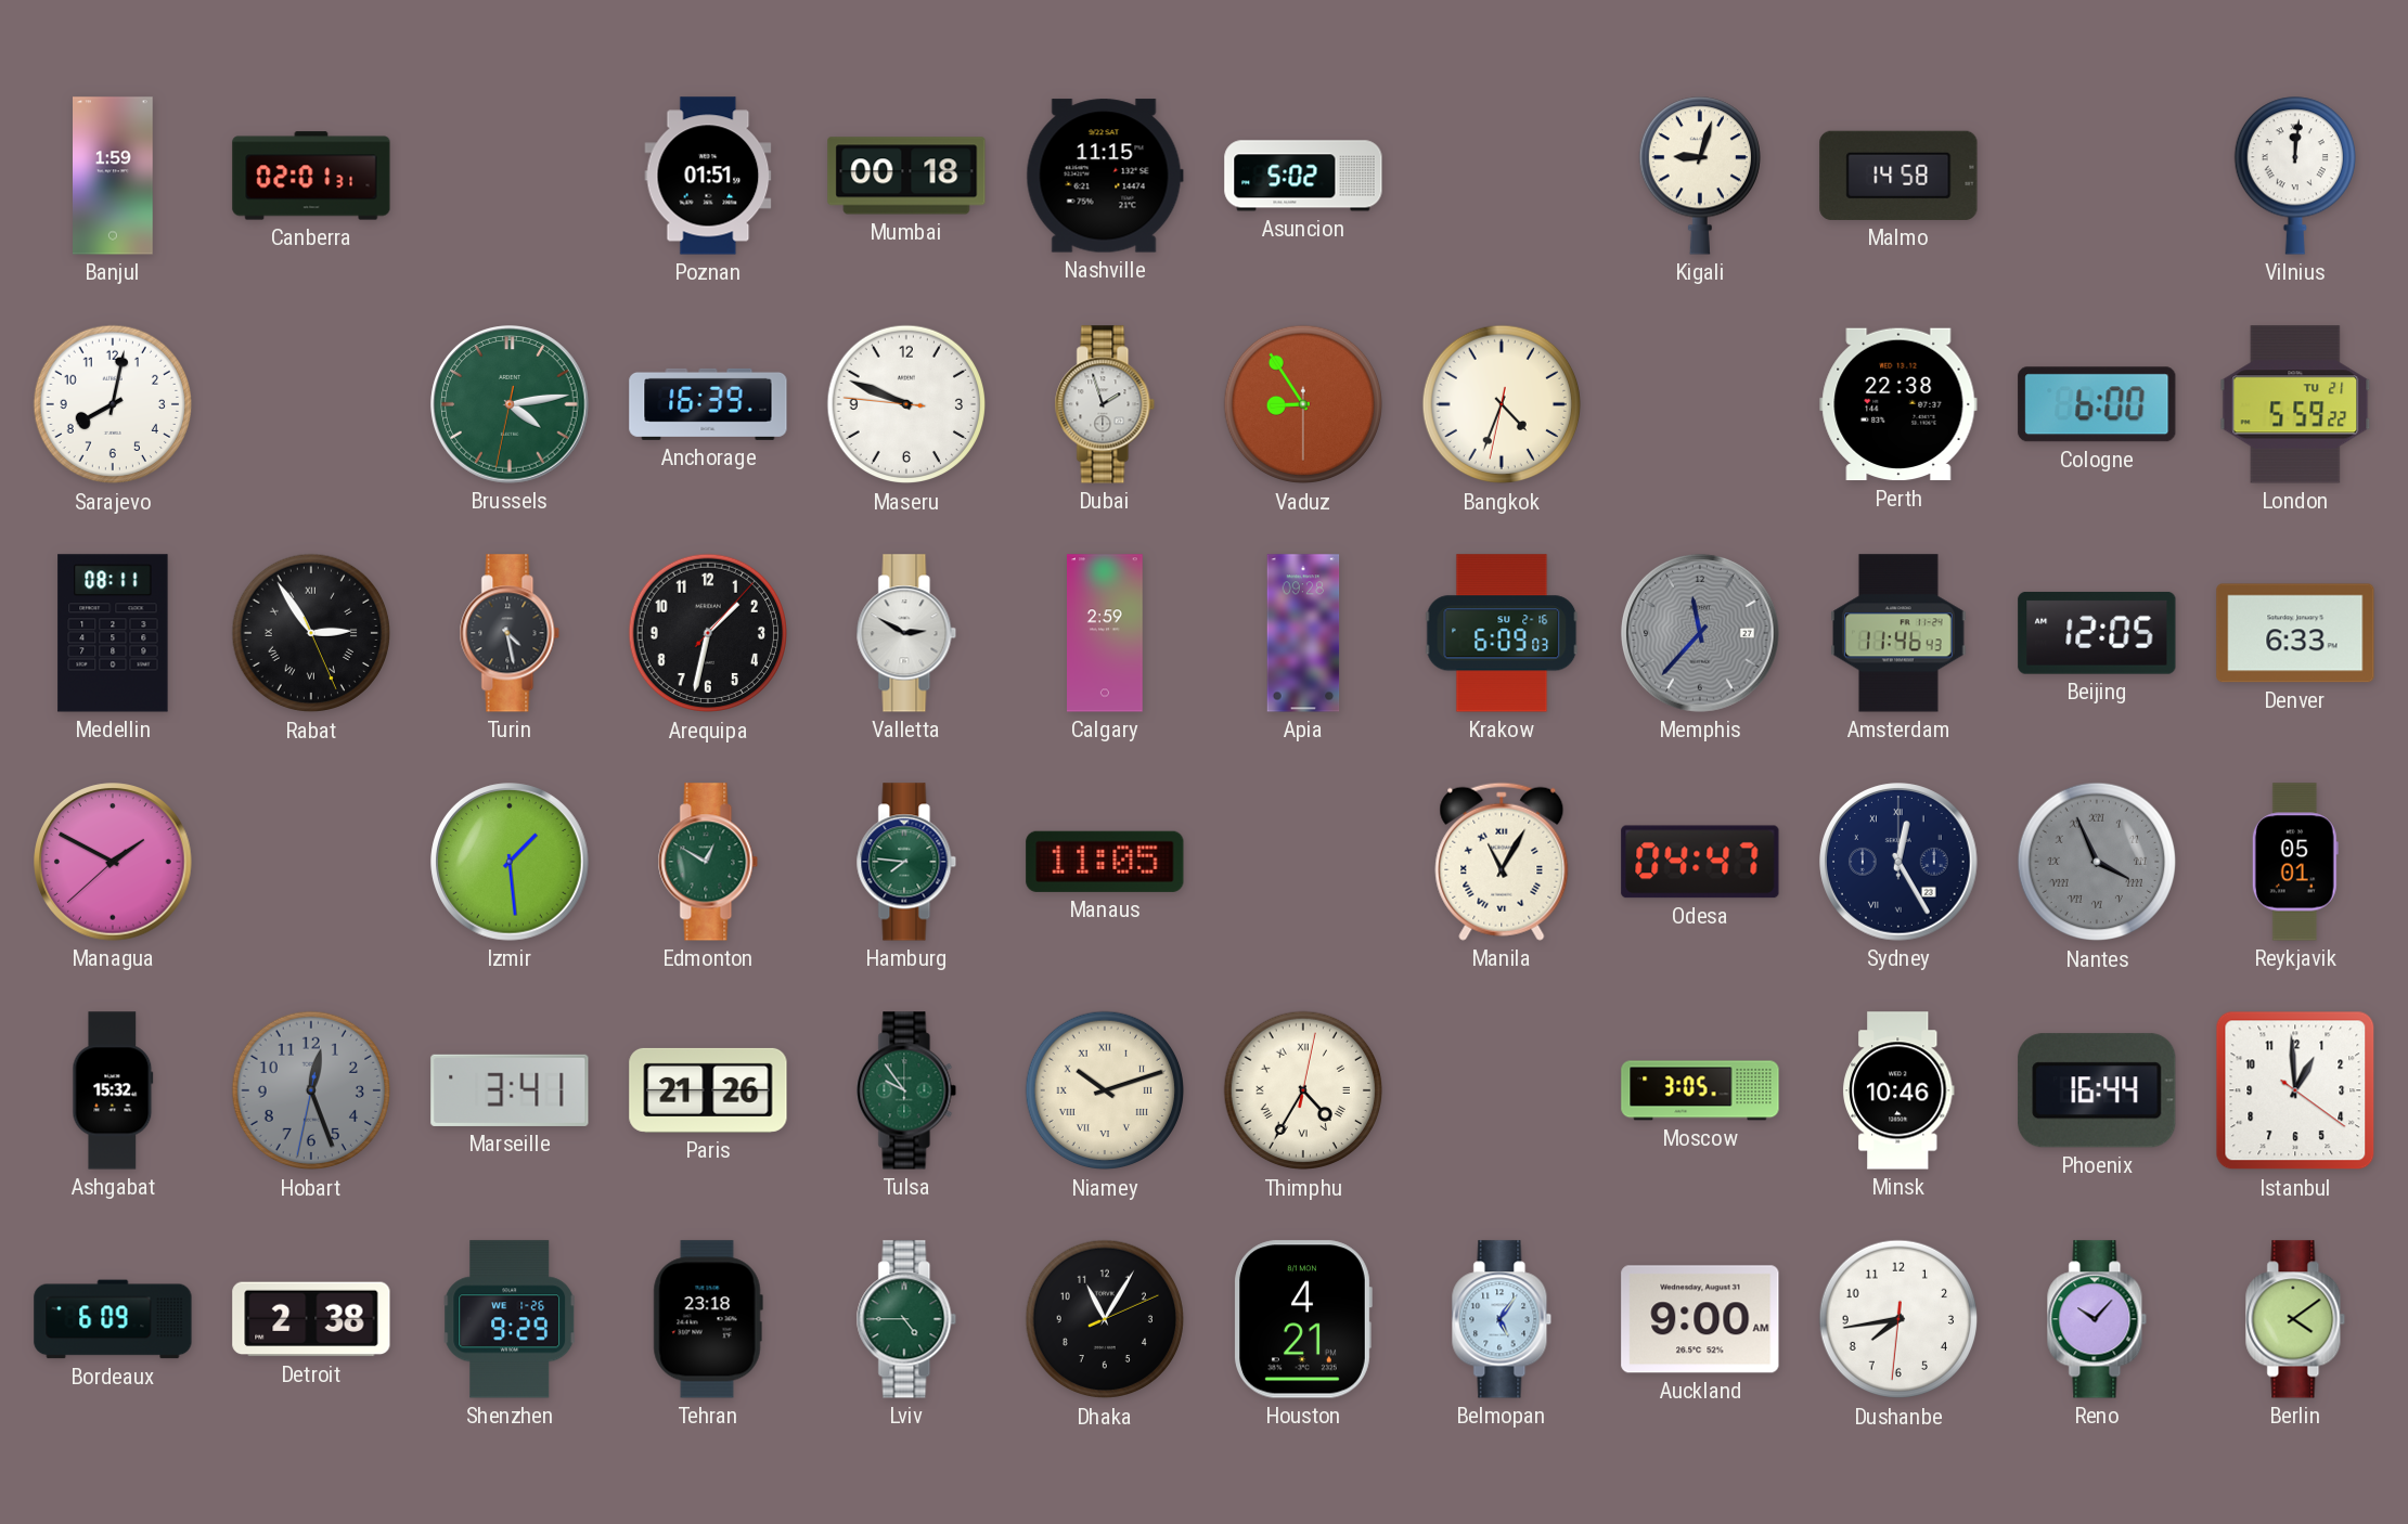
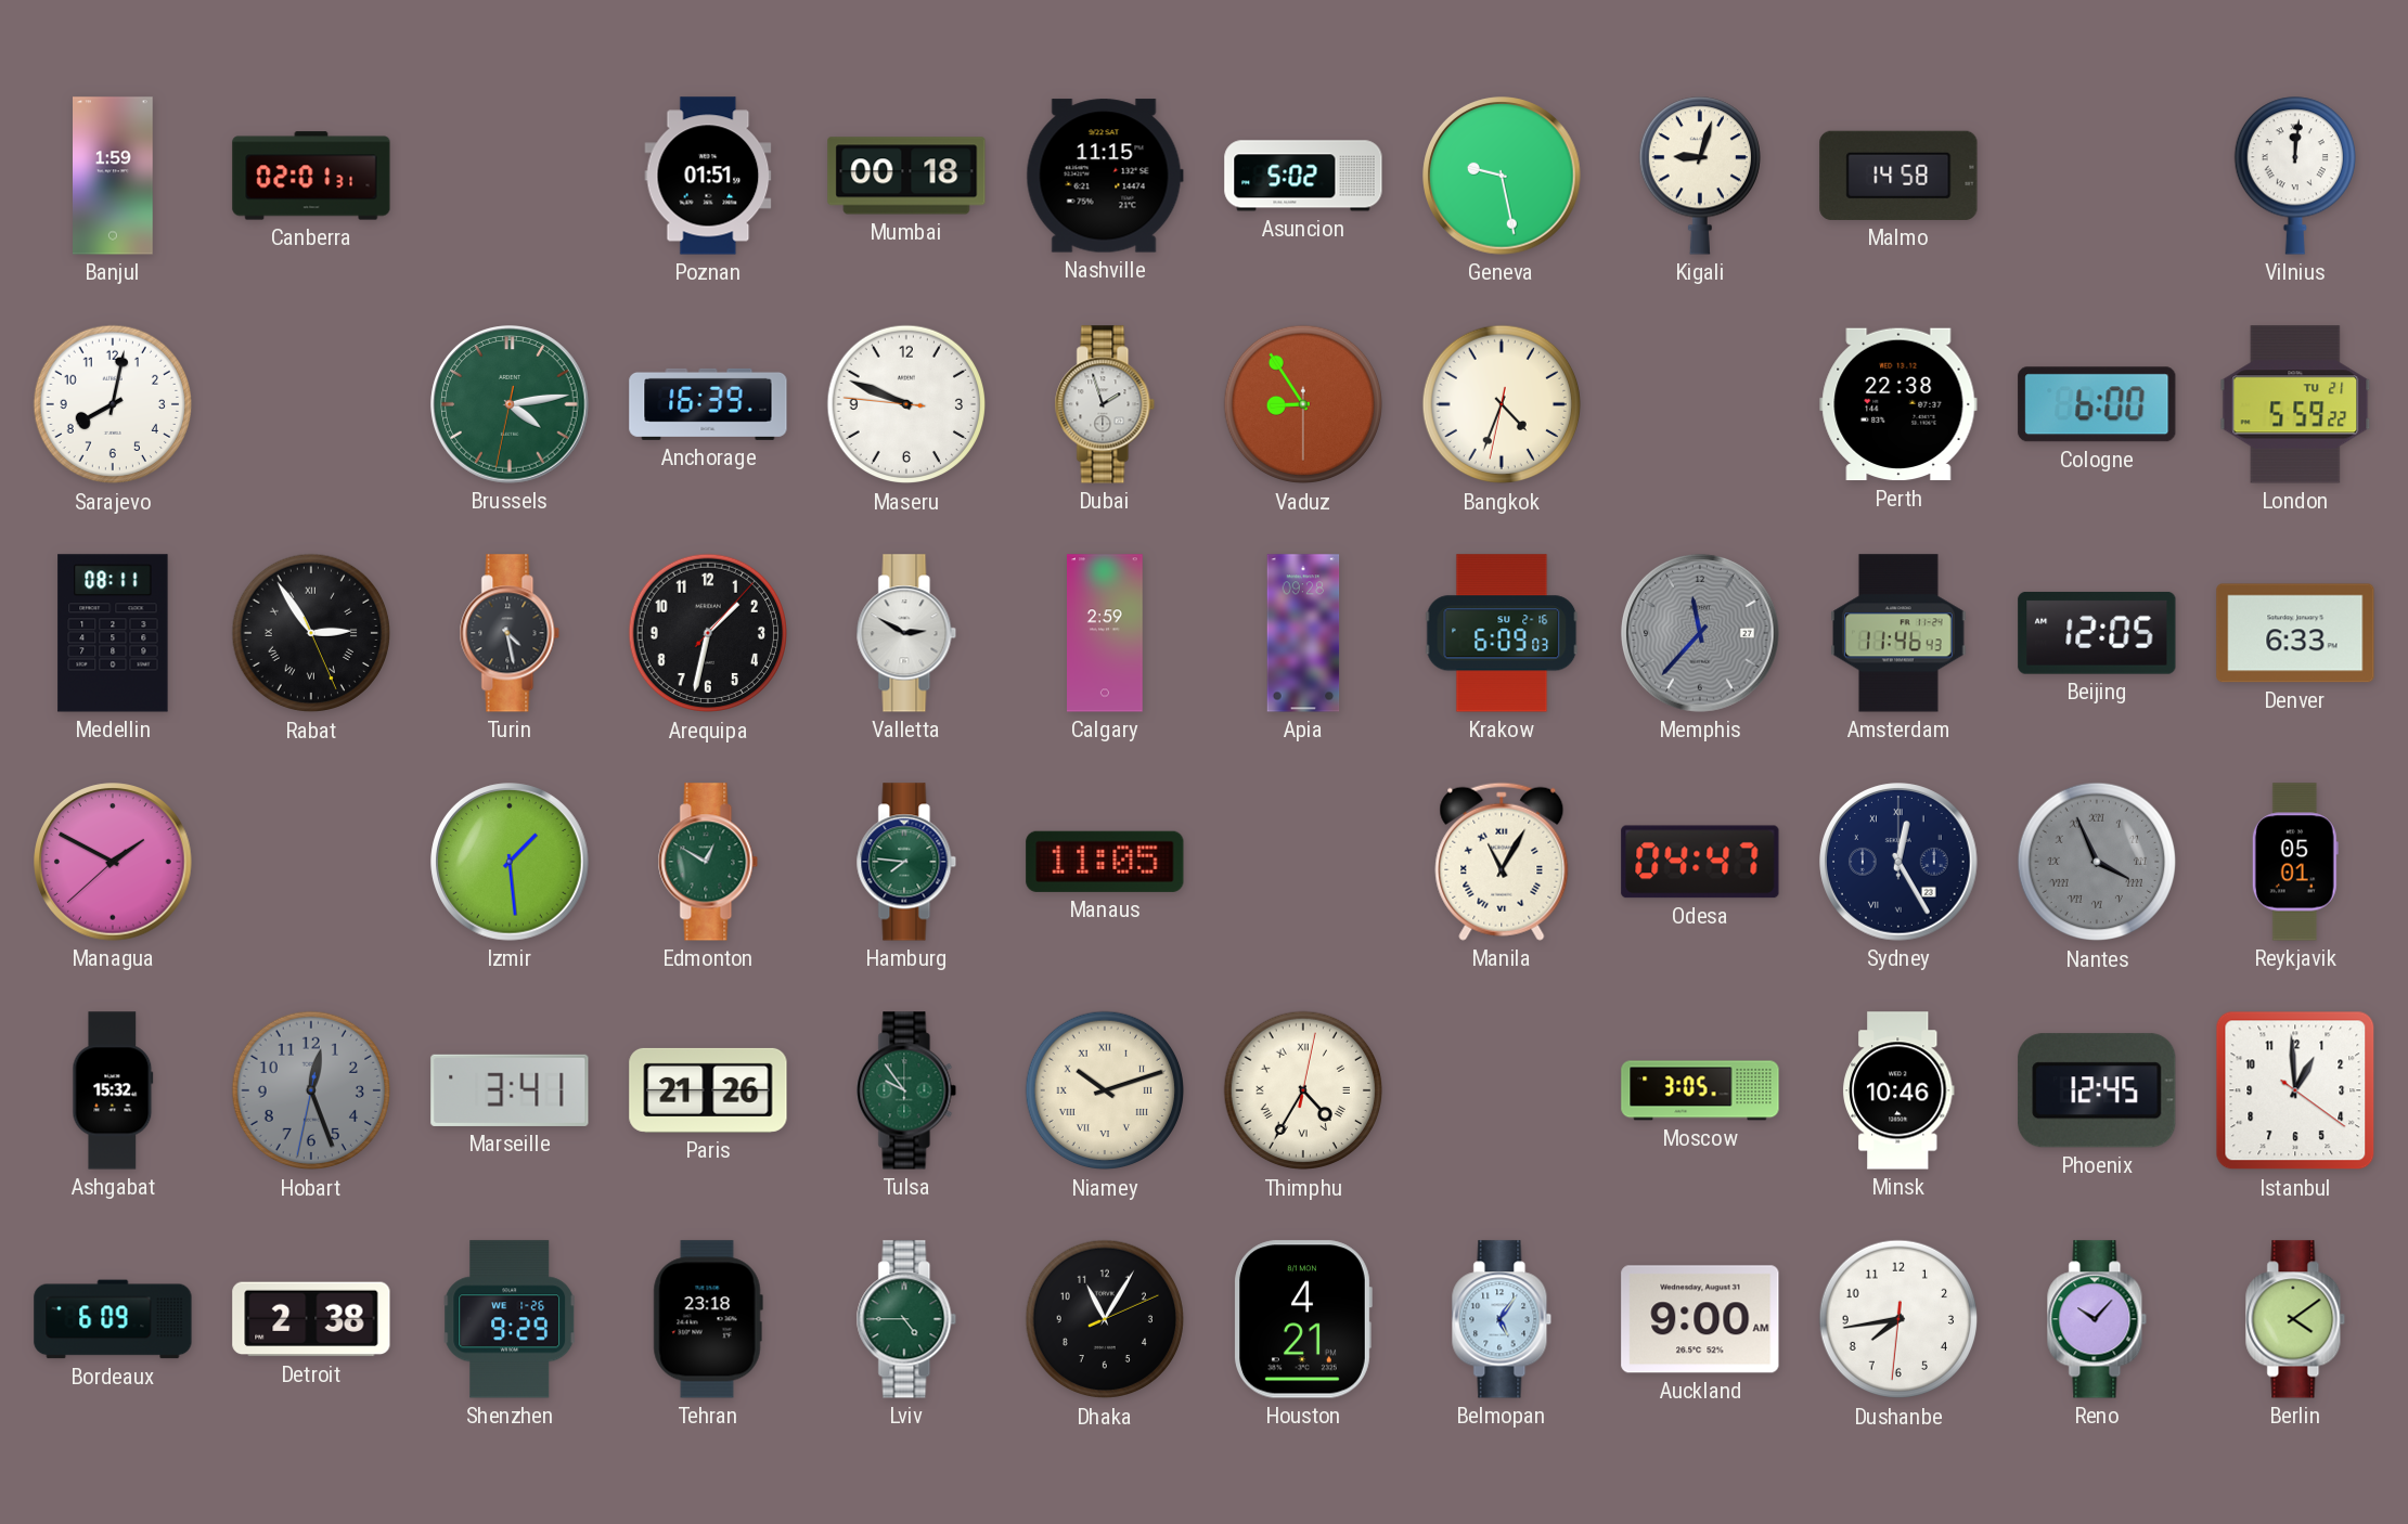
Geneva: none -> 9:28
Phoenix: 16:44 -> 12:45
